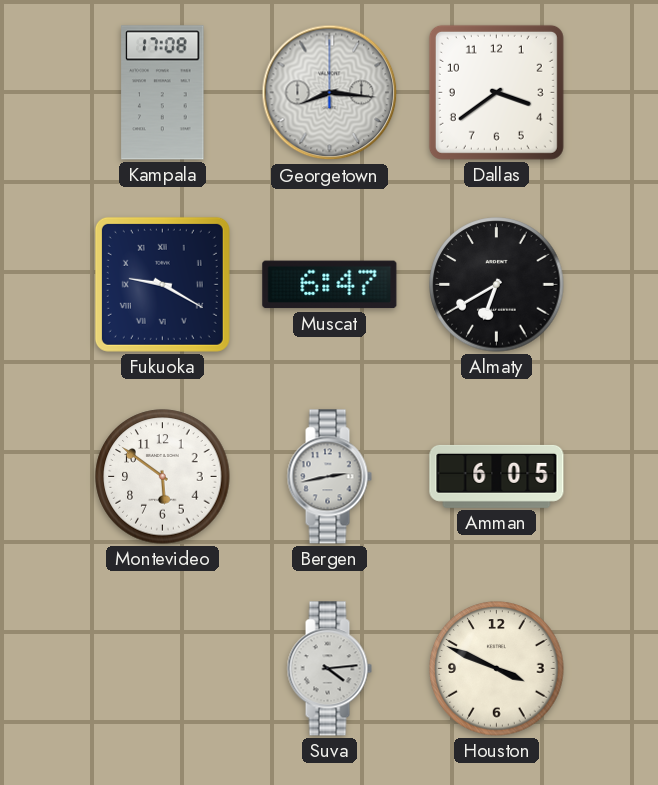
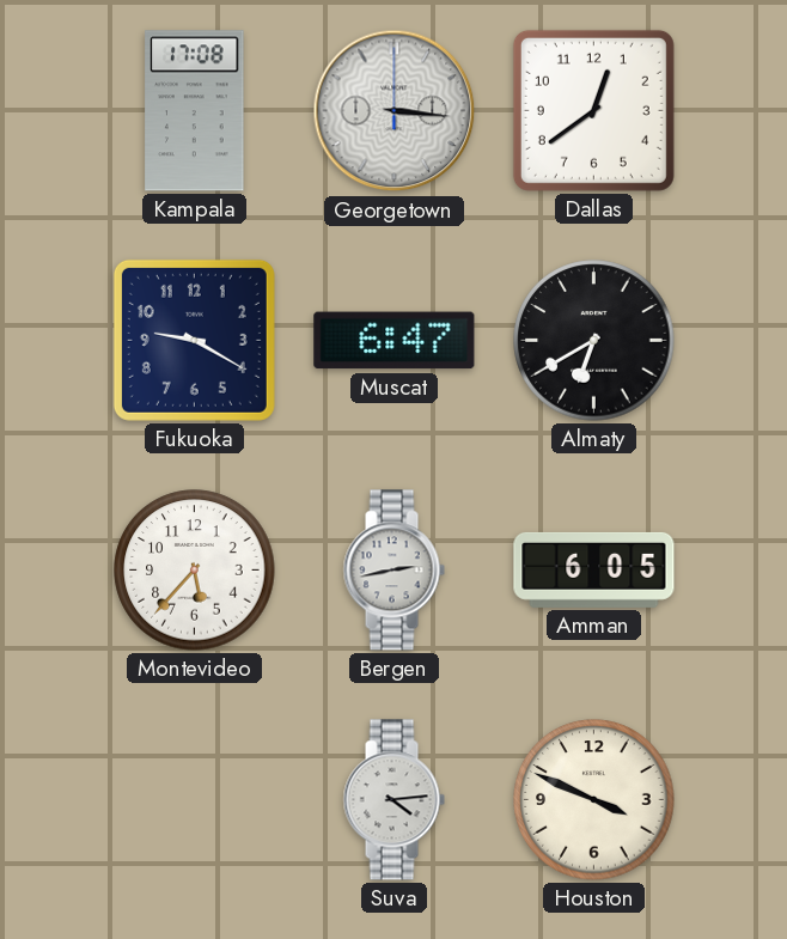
Georgetown: 8:16 -> 3:16
Dallas: 3:39 -> 12:39
Fukuoka numerals: Roman -> Arabic
Montevideo: 5:51 -> 5:37
